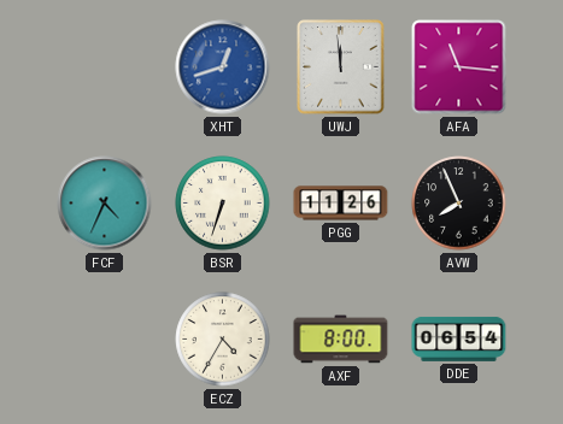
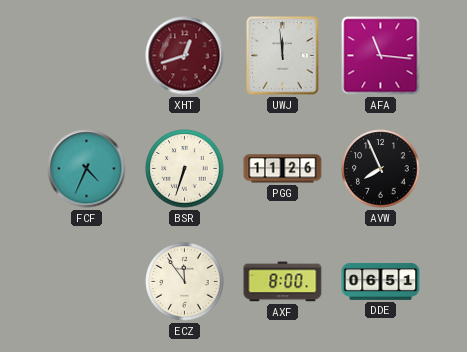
XHT dial: blue -> burgundy
ECZ: 4:35 -> 11:54
DDE: 06:54 -> 06:51
